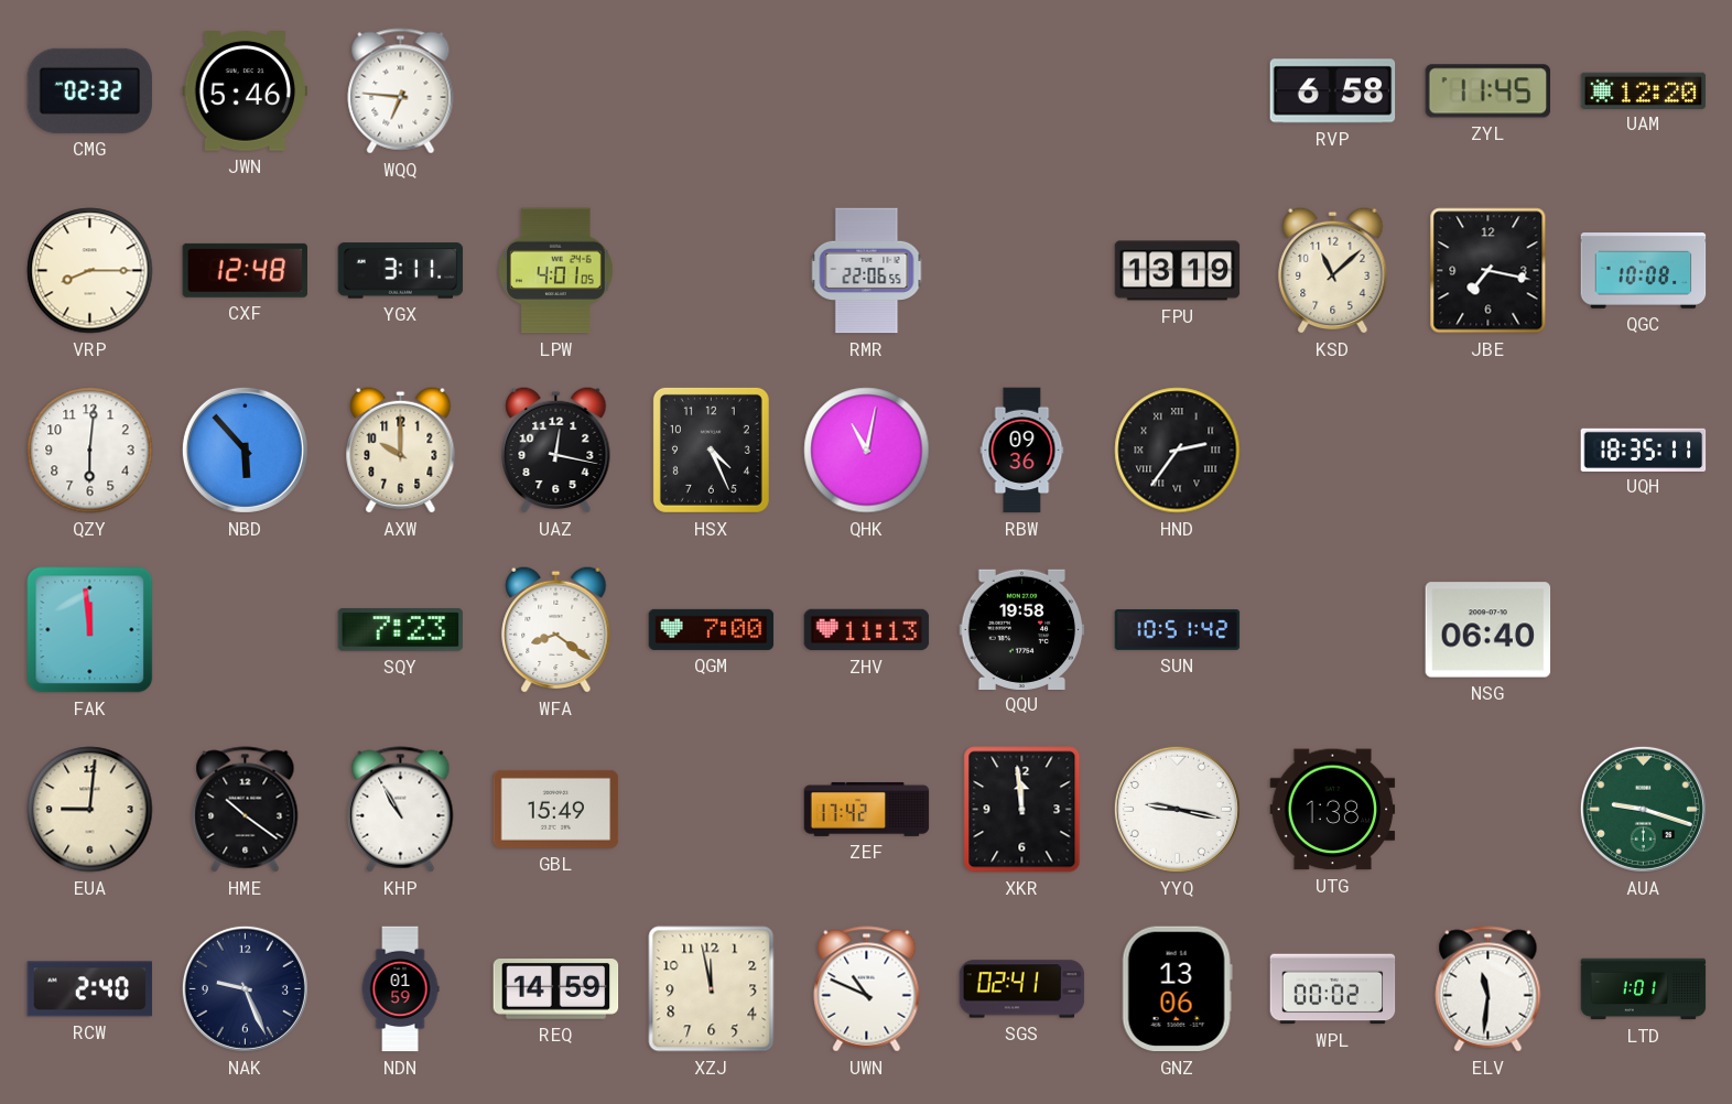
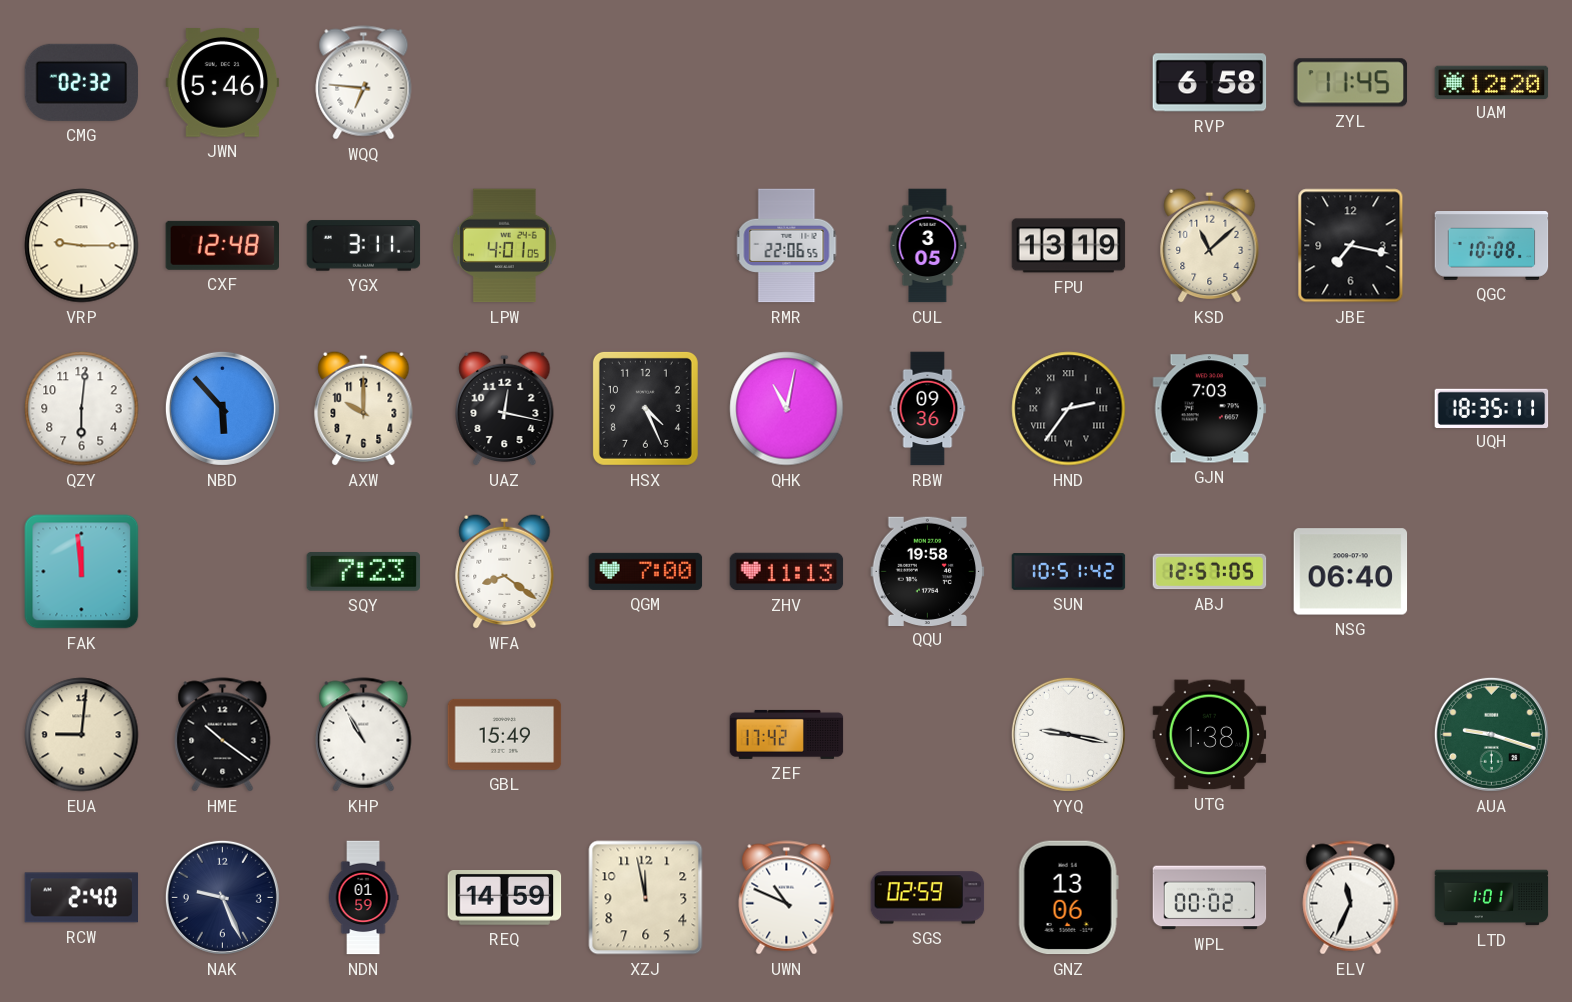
VRP: 8:15 -> 9:15
CUL: none -> 3:05
GJN: none -> 7:03
ABJ: none -> 12:57
XKR: 11:59 -> none
SGS: 02:41 -> 02:59
ELV: 11:31 -> 11:34
